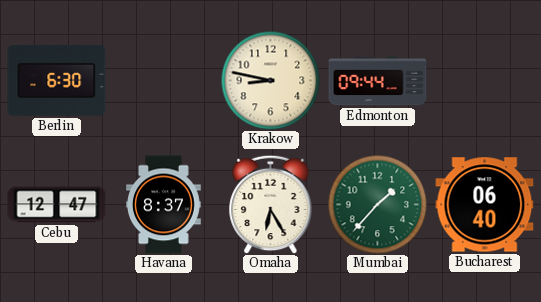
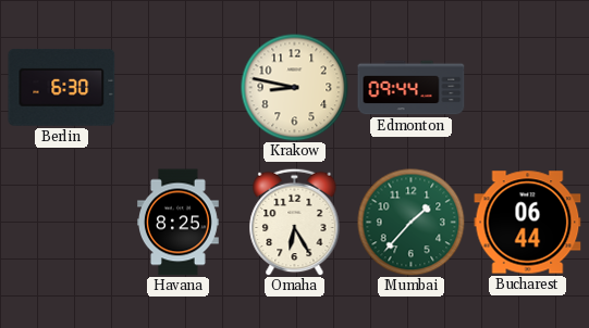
Cebu: 12:47 -> none
Havana: 8:37 -> 8:25
Bucharest: 06:40 -> 06:44
